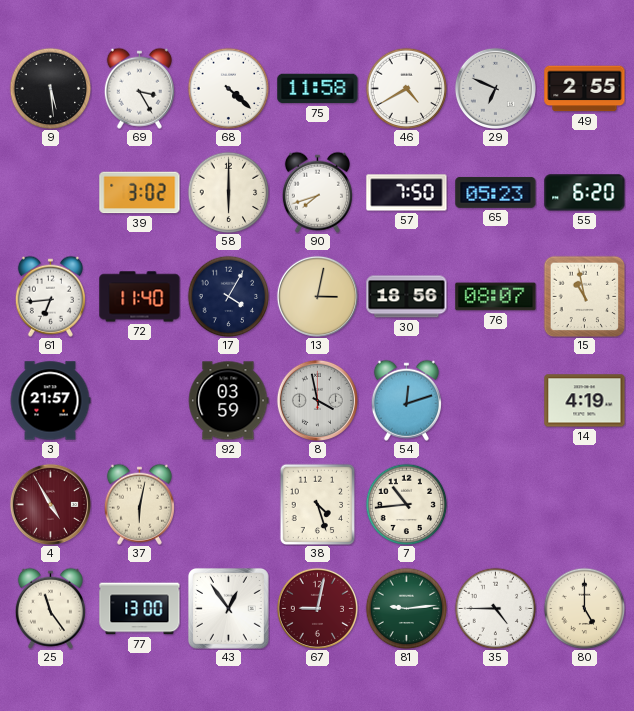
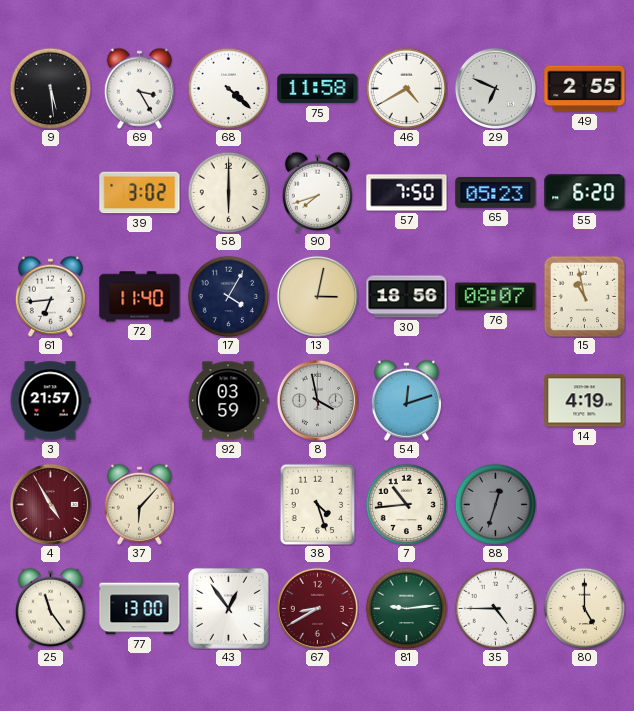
37: 6:02 -> 6:07
88: none -> 12:33
67: 9:02 -> 8:40
